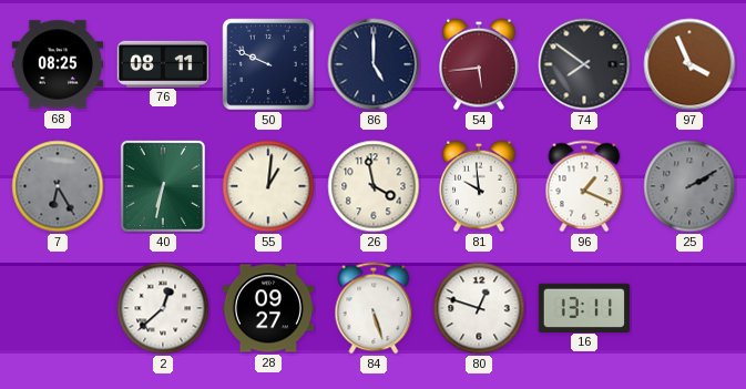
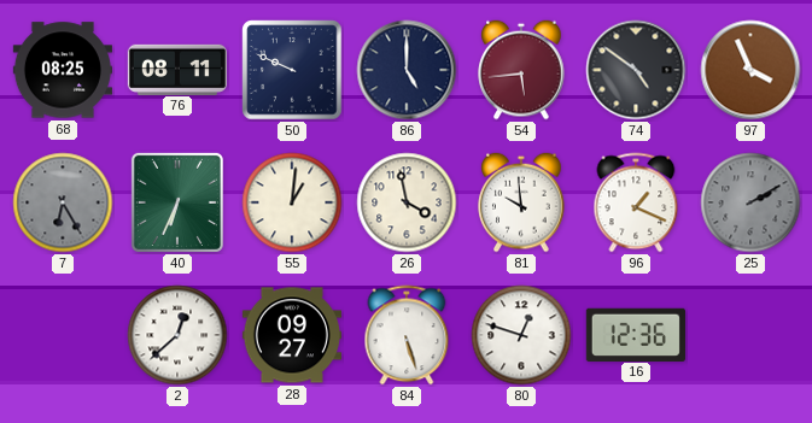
74: 7:51 -> 4:51
40: 6:32 -> 6:34
16: 13:11 -> 12:36
